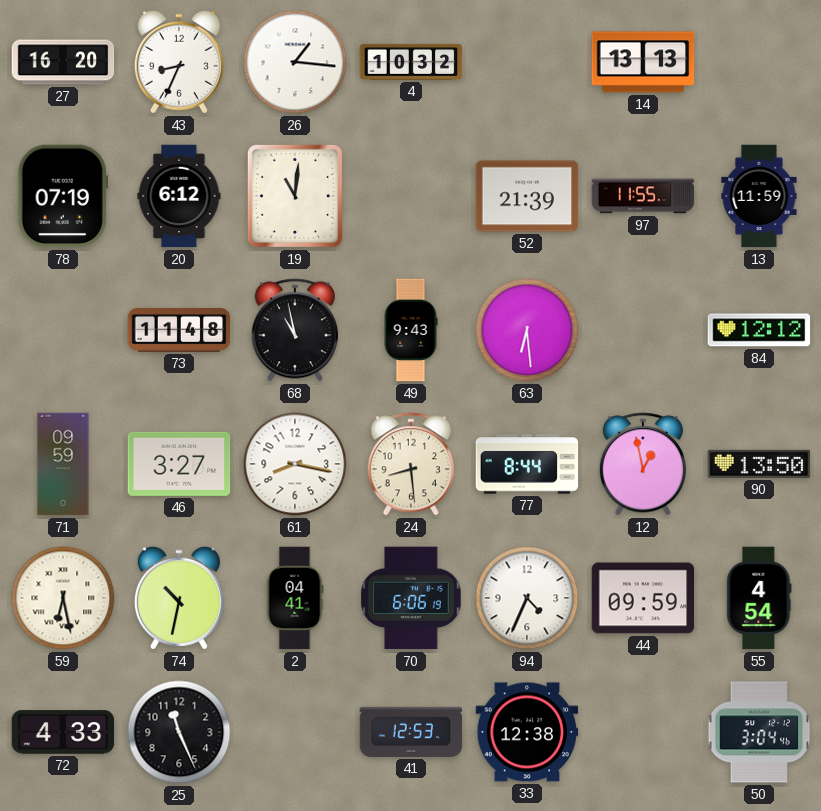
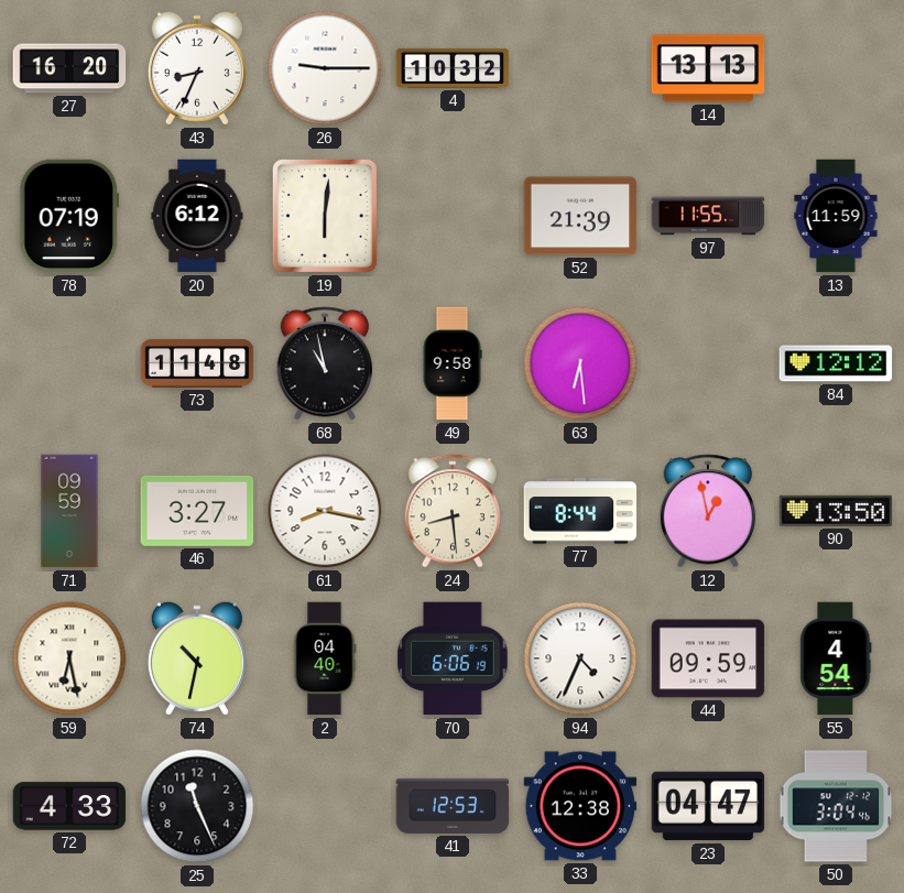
26: 1:16 -> 9:15
19: 11:01 -> 6:01
49: 9:43 -> 9:58
2: 04:41 -> 04:40
23: none -> 04:47
